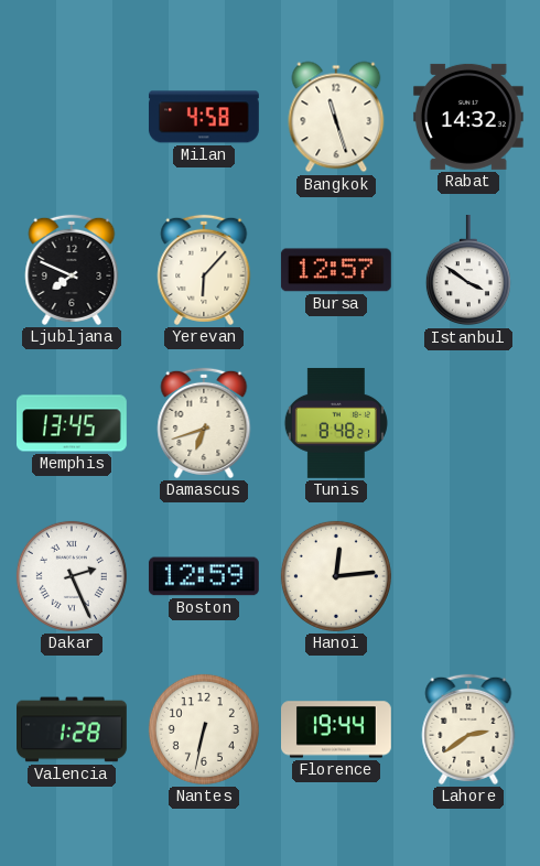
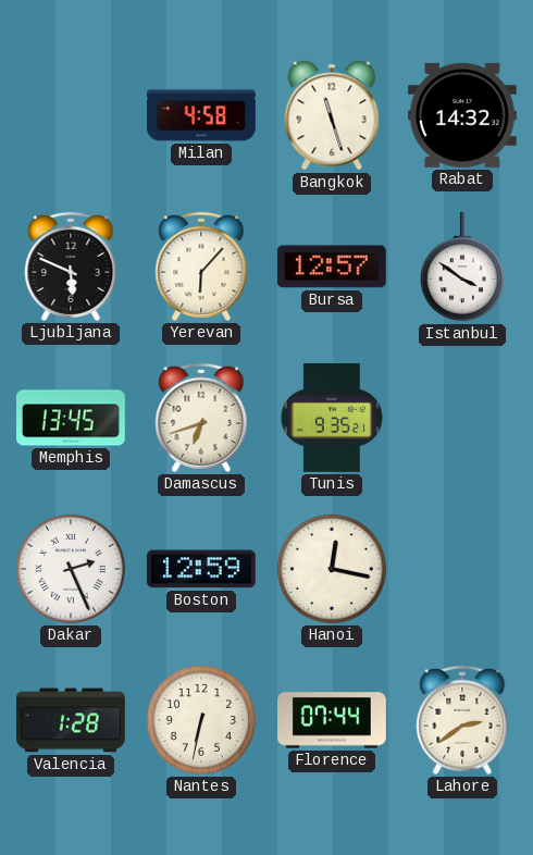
Ljubljana: 7:49 -> 5:49
Tunis: 8:48 -> 9:35
Hanoi: 12:14 -> 12:17
Florence: 19:44 -> 07:44
